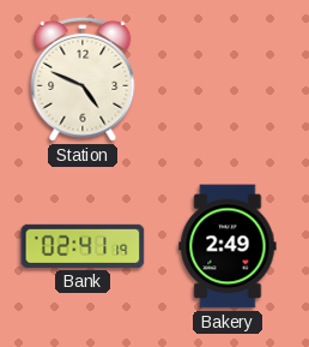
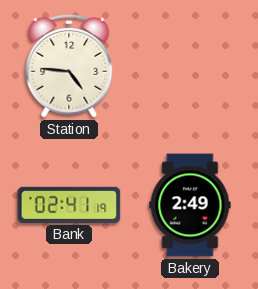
Station: 4:49 -> 4:46
